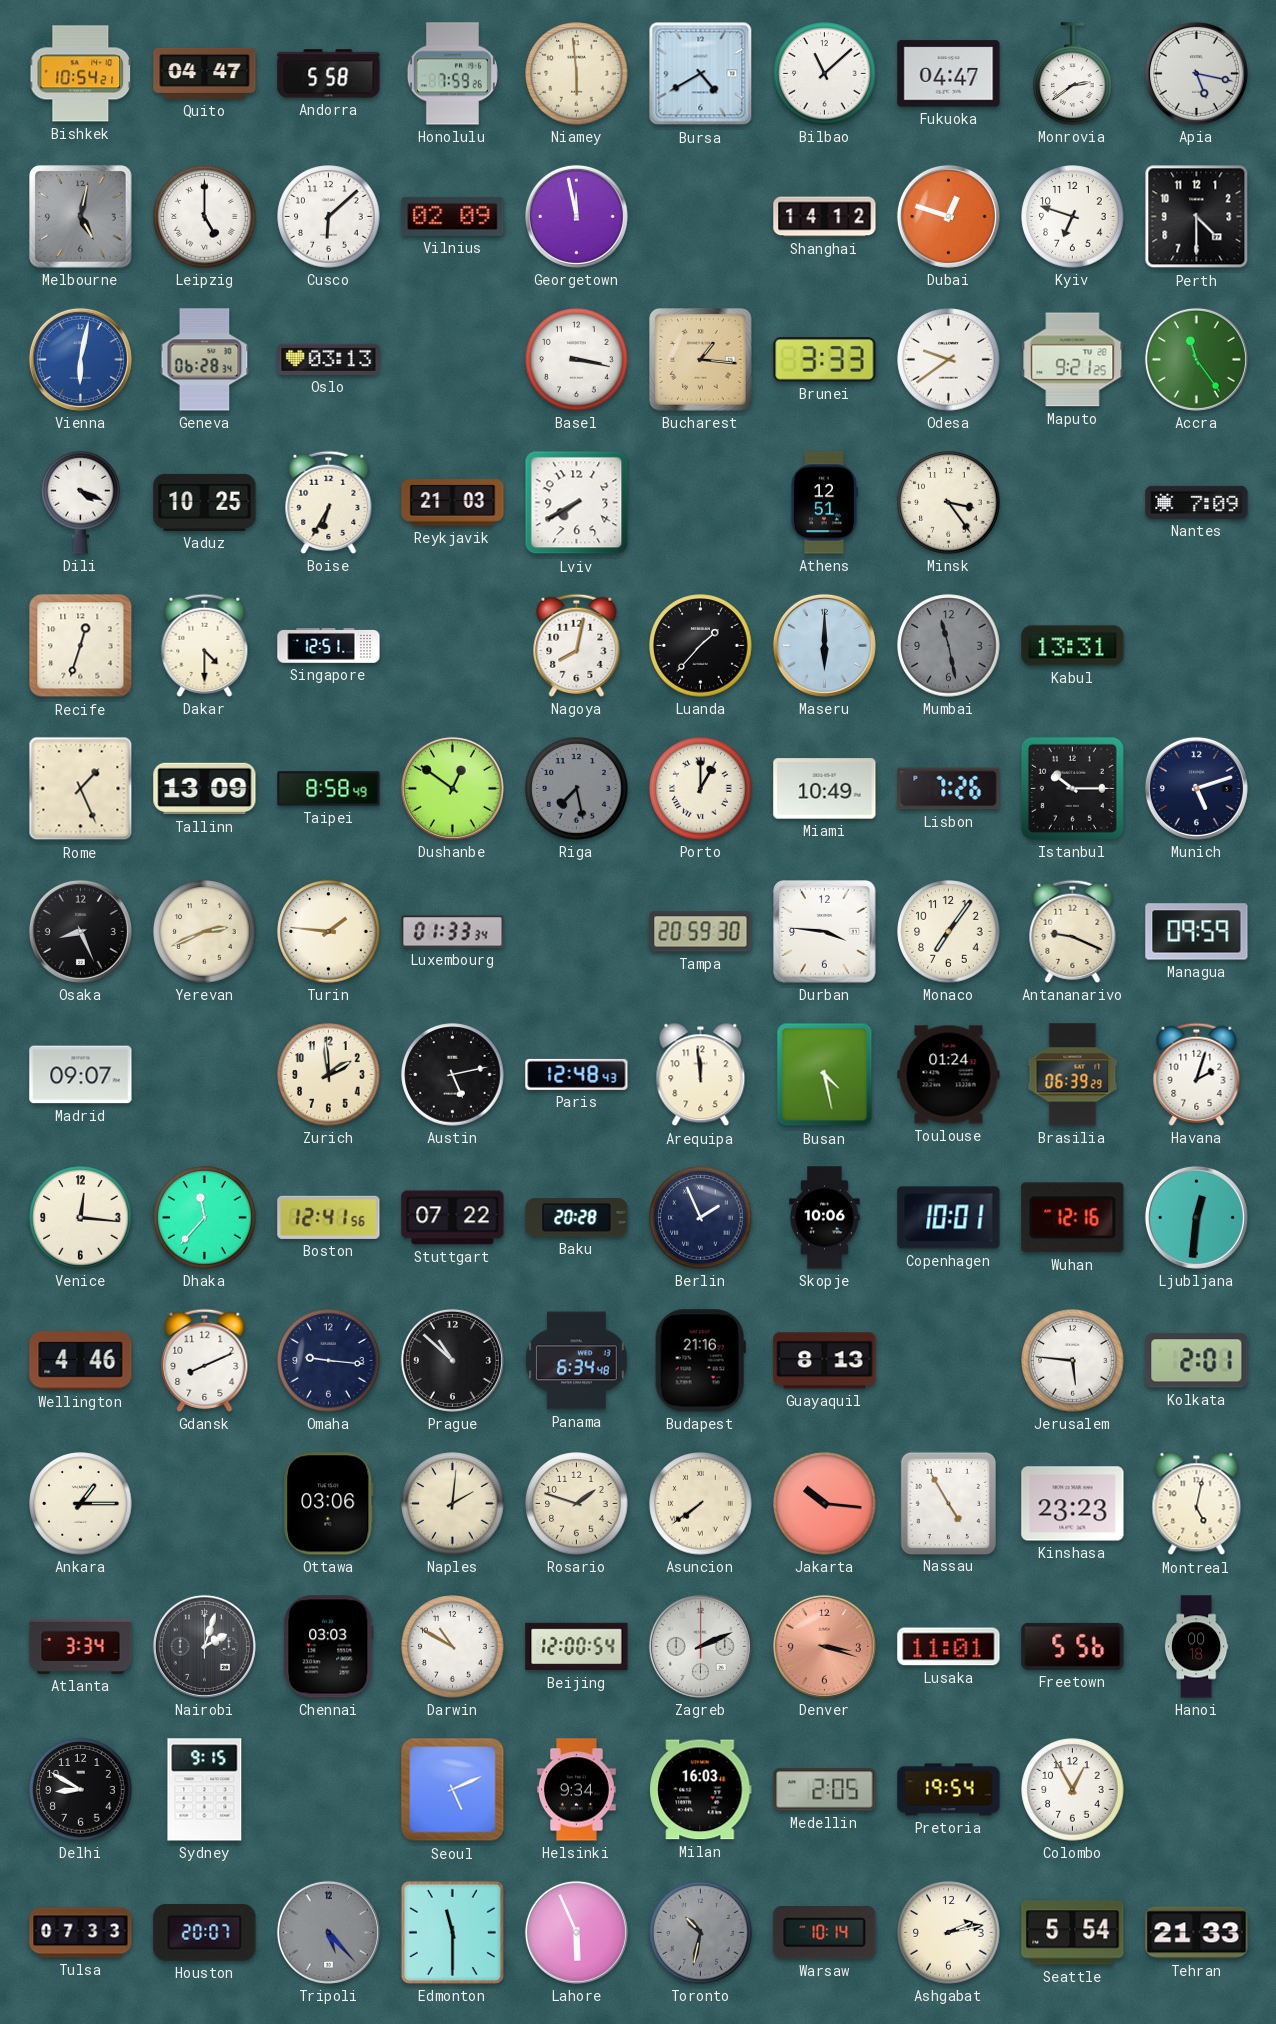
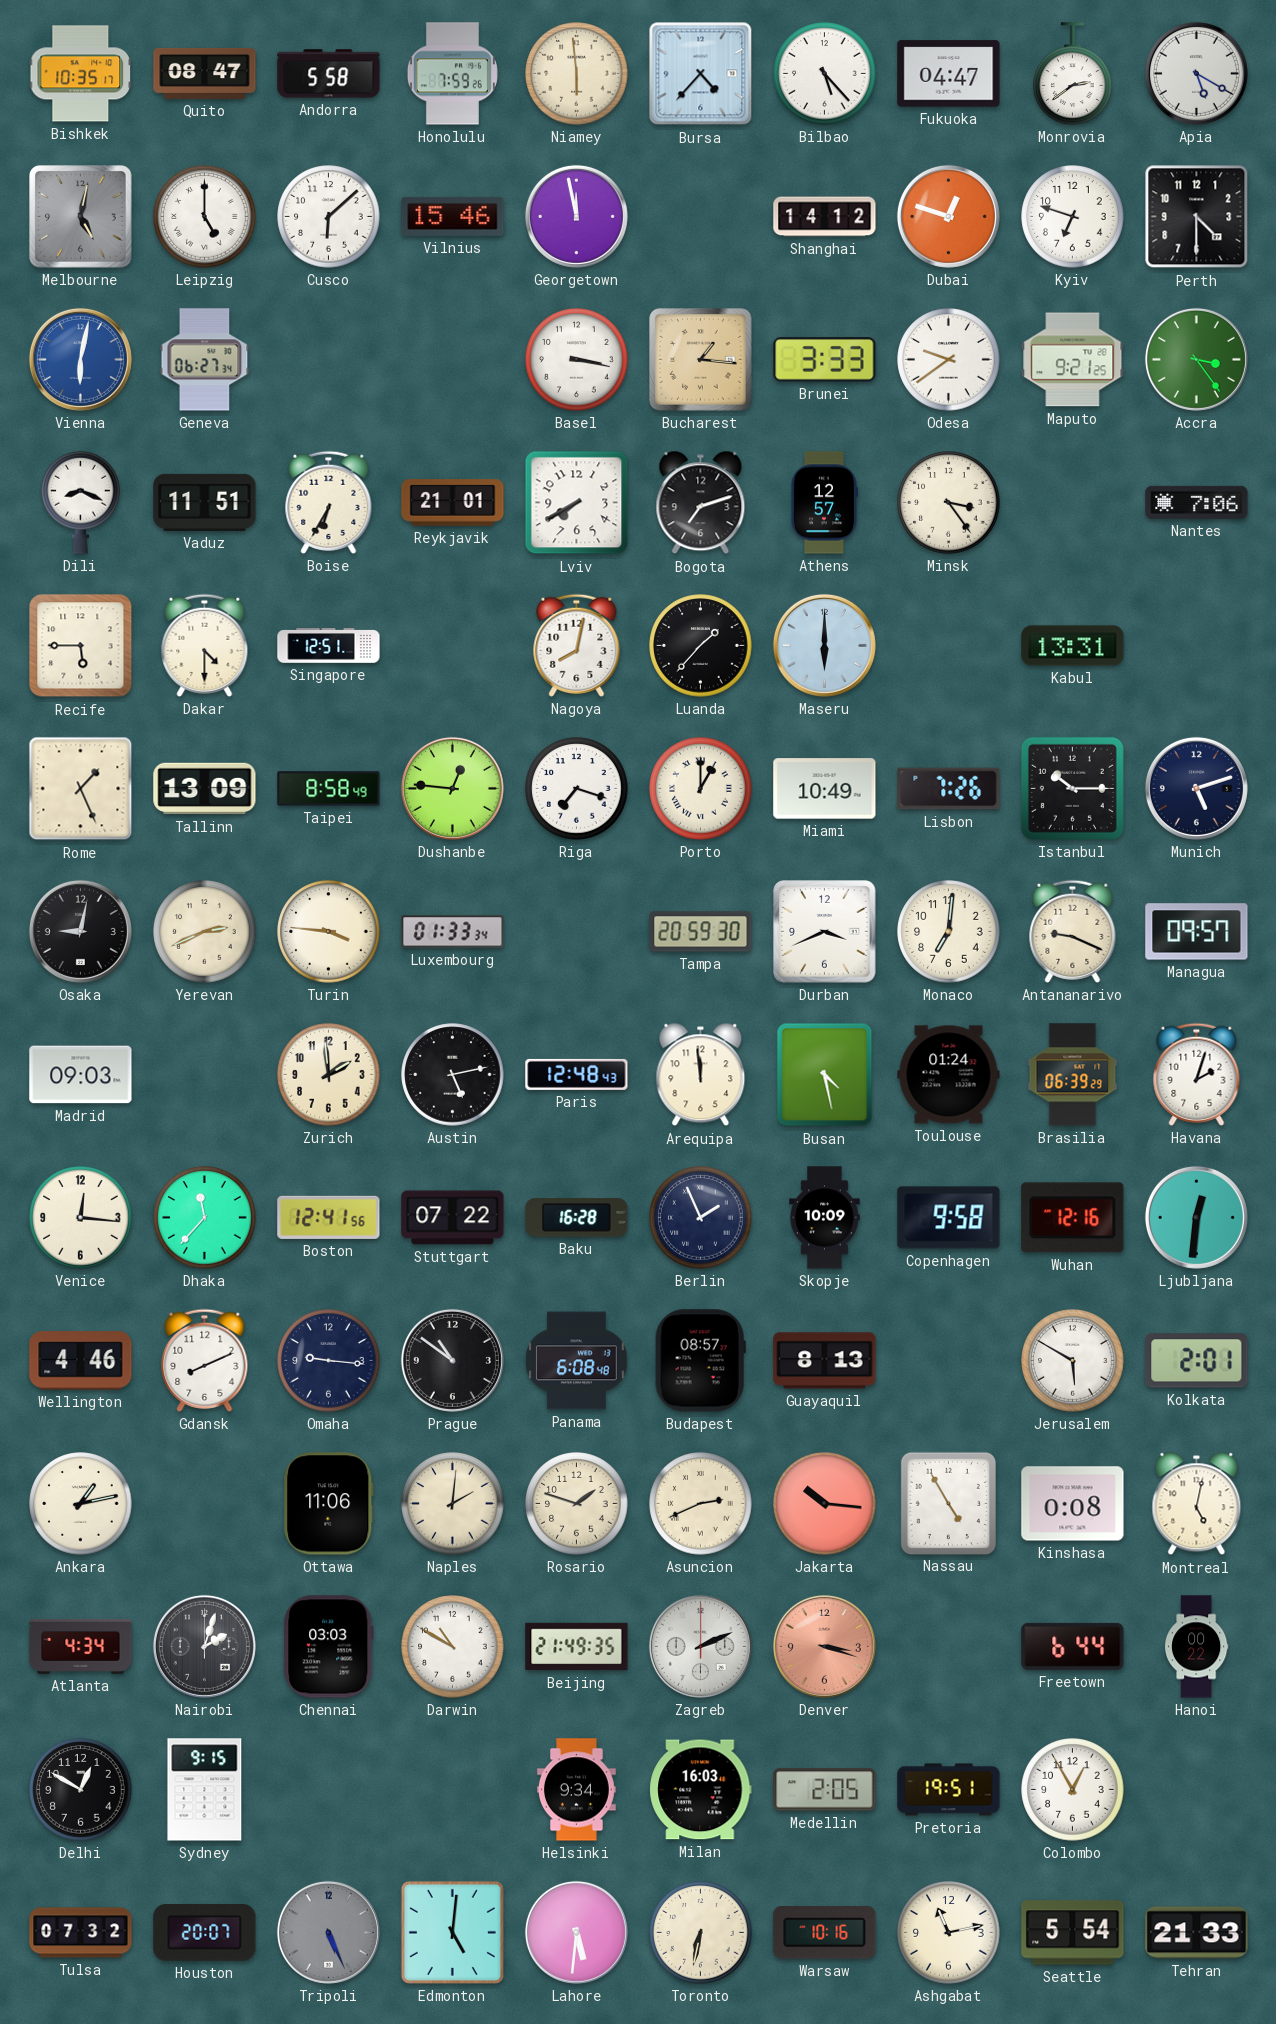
Bishkek: 10:54 -> 10:35
Quito: 04:47 -> 08:47
Bursa: 4:40 -> 4:37
Bilbao: 11:08 -> 5:23
Apia: 5:17 -> 5:20
Vilnius: 02:09 -> 15:46
Geneva: 06:28 -> 06:27
Oslo: 03:13 -> none
Accra: 11:24 -> 3:24
Dili: 4:19 -> 8:19
Vaduz: 10:25 -> 11:51
Reykjavik: 21:03 -> 21:01
Bogota: none -> 7:12
Athens: 12:51 -> 12:57
Nantes: 7:09 -> 7:06
Recife: 12:33 -> 5:45
Mumbai: 11:28 -> none
Dushanbe: 12:51 -> 12:46
Riga: 7:28 -> 7:18
Riga dial: grey -> white
Osaka: 8:26 -> 9:02
Turin: 1:46 -> 3:46
Durban: 3:46 -> 3:41
Monaco: 7:06 -> 7:01
Managua: 09:59 -> 09:57
Madrid: 09:07 -> 09:03
Baku: 20:28 -> 16:28
Skopje: 10:06 -> 10:09
Copenhagen: 10:01 -> 9:58
Prague: 10:52 -> 10:51
Panama: 6:34 -> 6:08
Budapest: 21:16 -> 08:57
Jerusalem: 5:46 -> 5:50
Ankara: 1:15 -> 1:13
Ottawa: 03:06 -> 11:06
Asuncion: 7:39 -> 2:41
Kinshasa: 23:23 -> 0:08
Atlanta: 3:34 -> 4:34
Beijing: 12:00 -> 21:49
Lusaka: 11:01 -> none
Freetown: 5:56 -> 6:44
Hanoi: 00:18 -> 00:22
Delhi: 8:50 -> 12:50
Seoul: 5:11 -> none
Pretoria: 19:54 -> 19:51
Tulsa: 07:33 -> 07:32
Tripoli: 5:23 -> 5:26
Edmonton: 11:30 -> 5:01
Lahore: 5:56 -> 5:31
Toronto: 10:32 -> 6:32
Toronto dial: grey -> cream
Warsaw: 10:14 -> 10:16
Ashgabat: 2:13 -> 11:13
